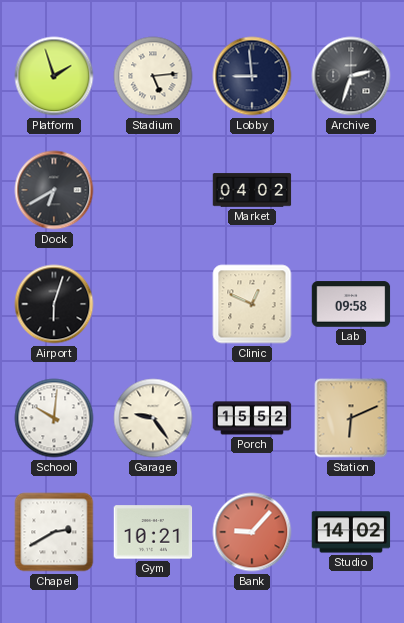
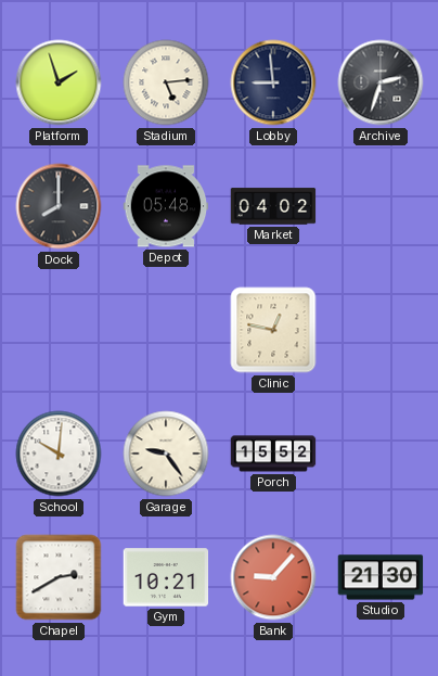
Dock: 6:40 -> 8:00
Depot: none -> 05:48
Airport: 6:03 -> none
Clinic: 12:49 -> 12:47
Lab: 09:58 -> none
Station: 6:11 -> none
Studio: 14:02 -> 21:30
